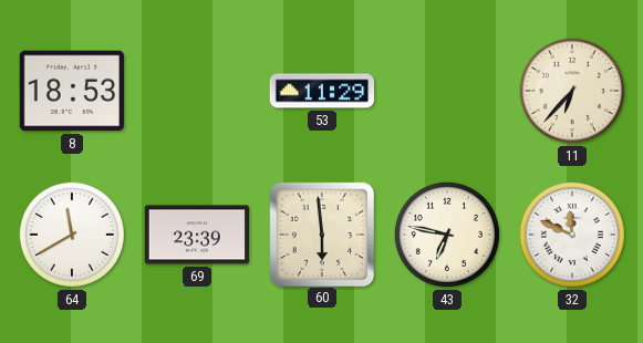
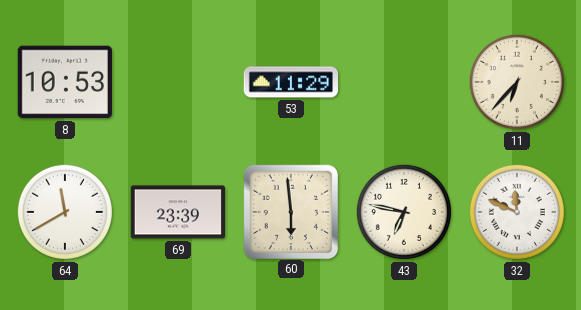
8: 18:53 -> 10:53
